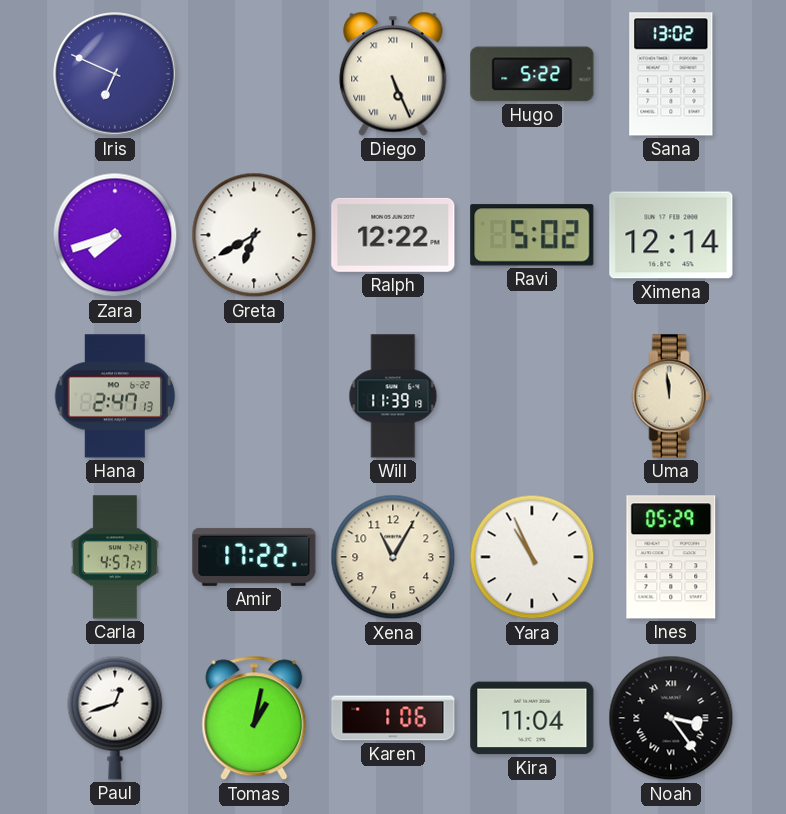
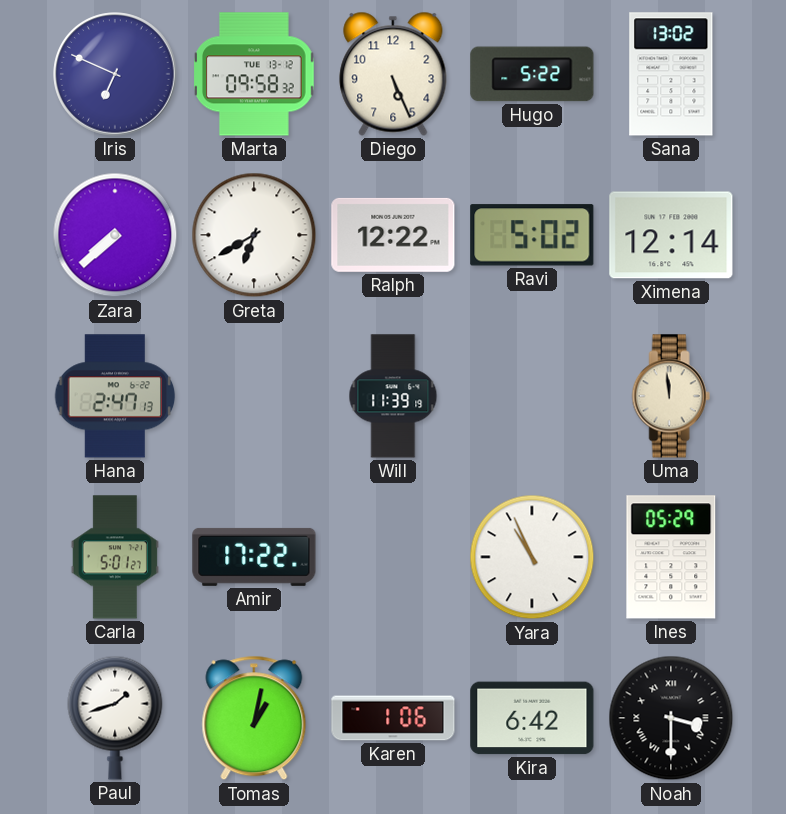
Marta: none -> 09:58
Diego numerals: Roman -> Arabic
Zara: 7:42 -> 7:38
Carla: 4:57 -> 5:01
Xena: 11:05 -> none
Paul: 12:42 -> 1:42
Kira: 11:04 -> 6:42
Noah: 3:24 -> 3:30
